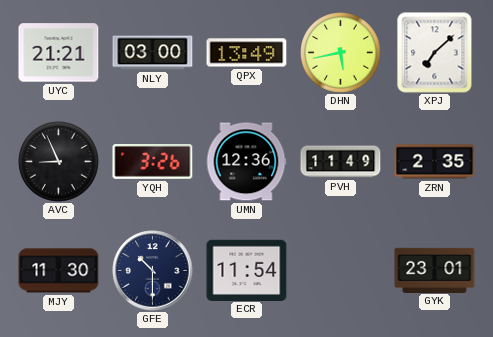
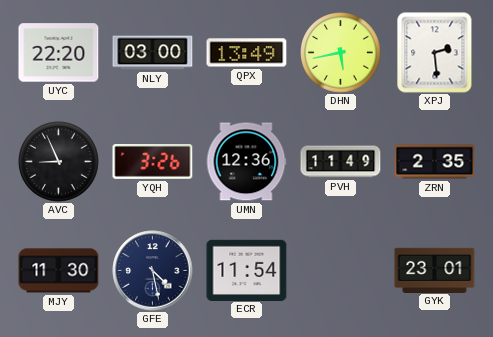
UYC: 21:21 -> 22:20
XPJ: 7:08 -> 2:29
GFE: 10:30 -> 4:28
